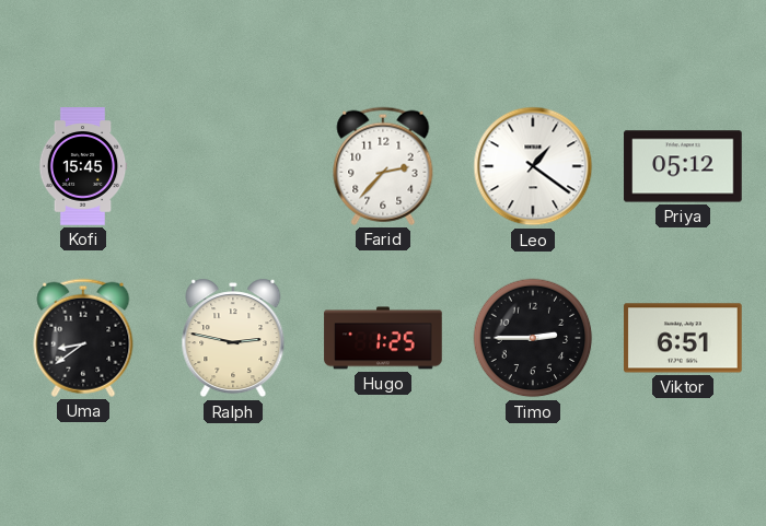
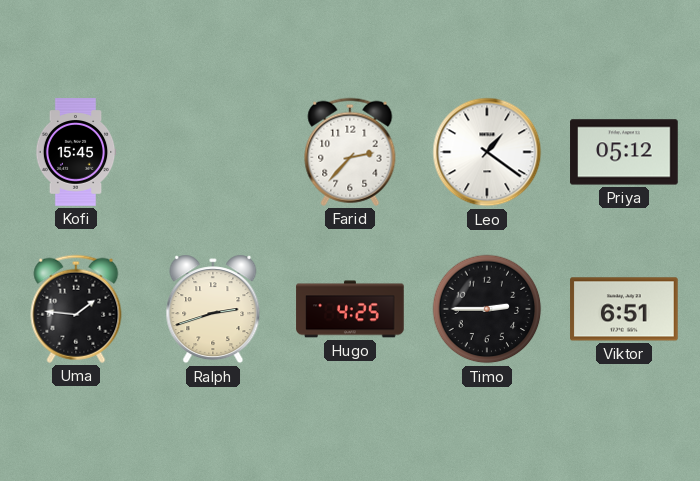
Uma: 8:39 -> 1:46
Ralph: 2:47 -> 2:42
Hugo: 1:25 -> 4:25
